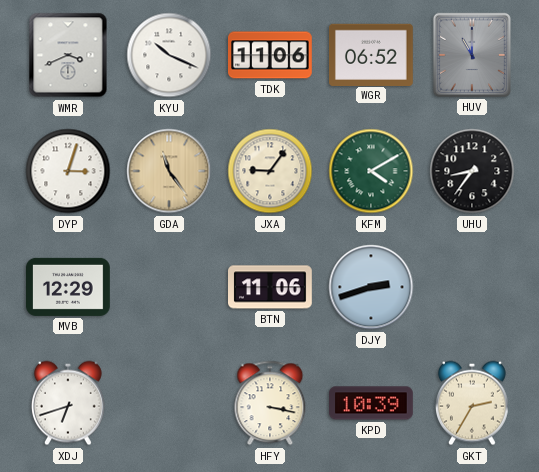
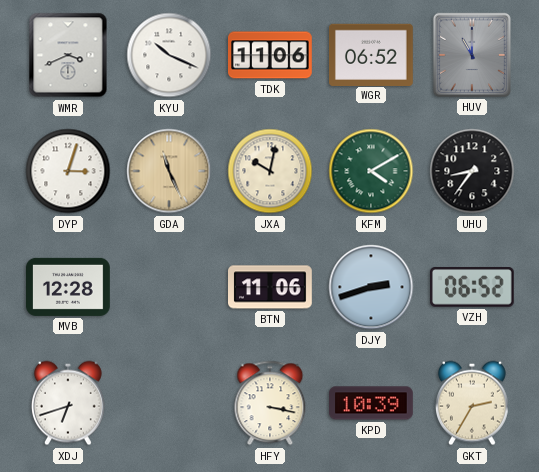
GDA: 11:24 -> 11:26
JXA: 9:06 -> 10:02
MVB: 12:29 -> 12:28
VZH: none -> 06:52
